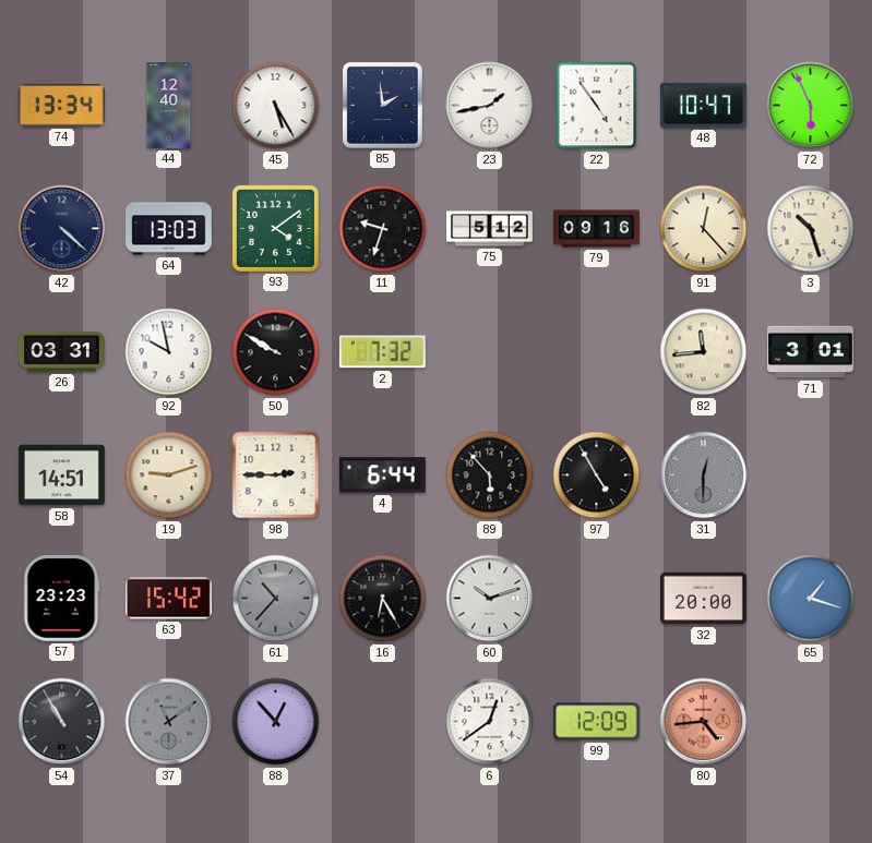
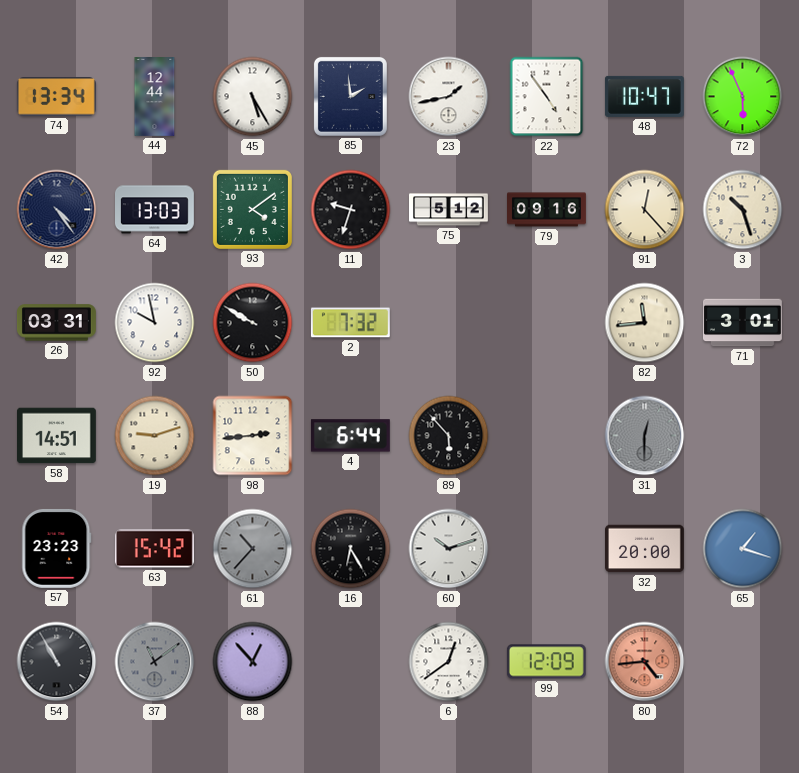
44: 12:40 -> 12:44
42: 4:22 -> 4:24
98: 2:45 -> 2:44
97: 4:55 -> none
